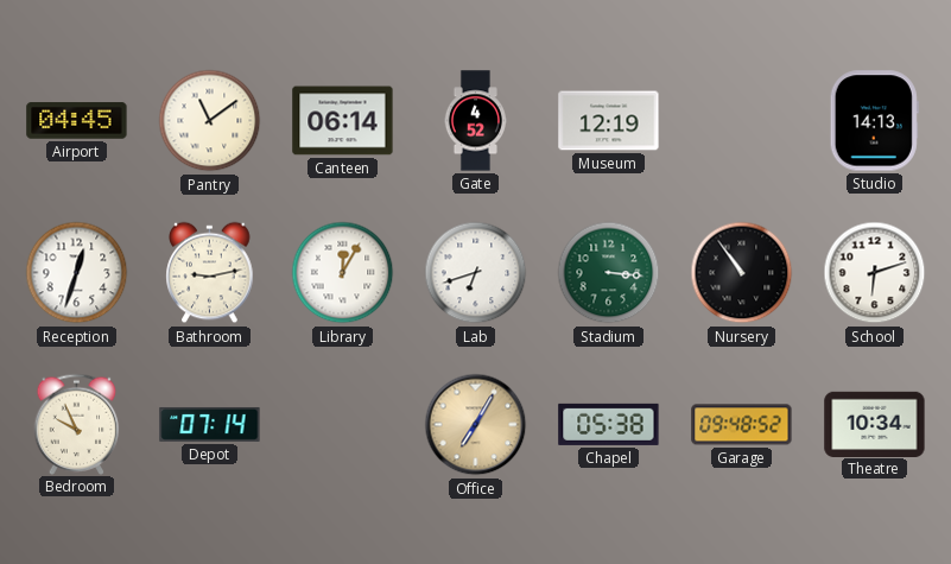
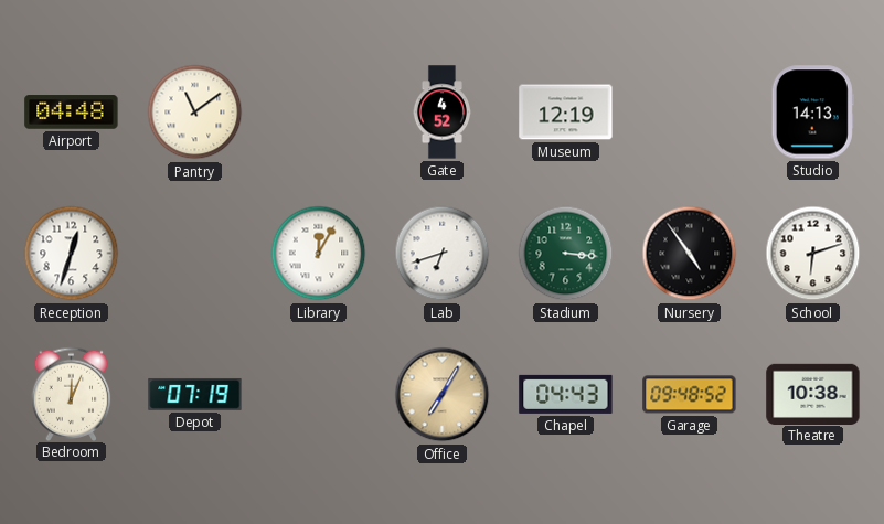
Airport: 04:45 -> 04:48
Canteen: 06:14 -> none
Bathroom: 9:13 -> none
Nursery: 10:54 -> 4:54
Bedroom: 9:56 -> 12:04
Depot: 07:14 -> 07:19
Chapel: 05:38 -> 04:43
Theatre: 10:34 -> 10:38
